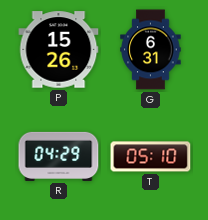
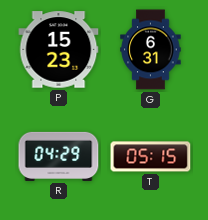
P: 15:26 -> 15:23
T: 05:10 -> 05:15
